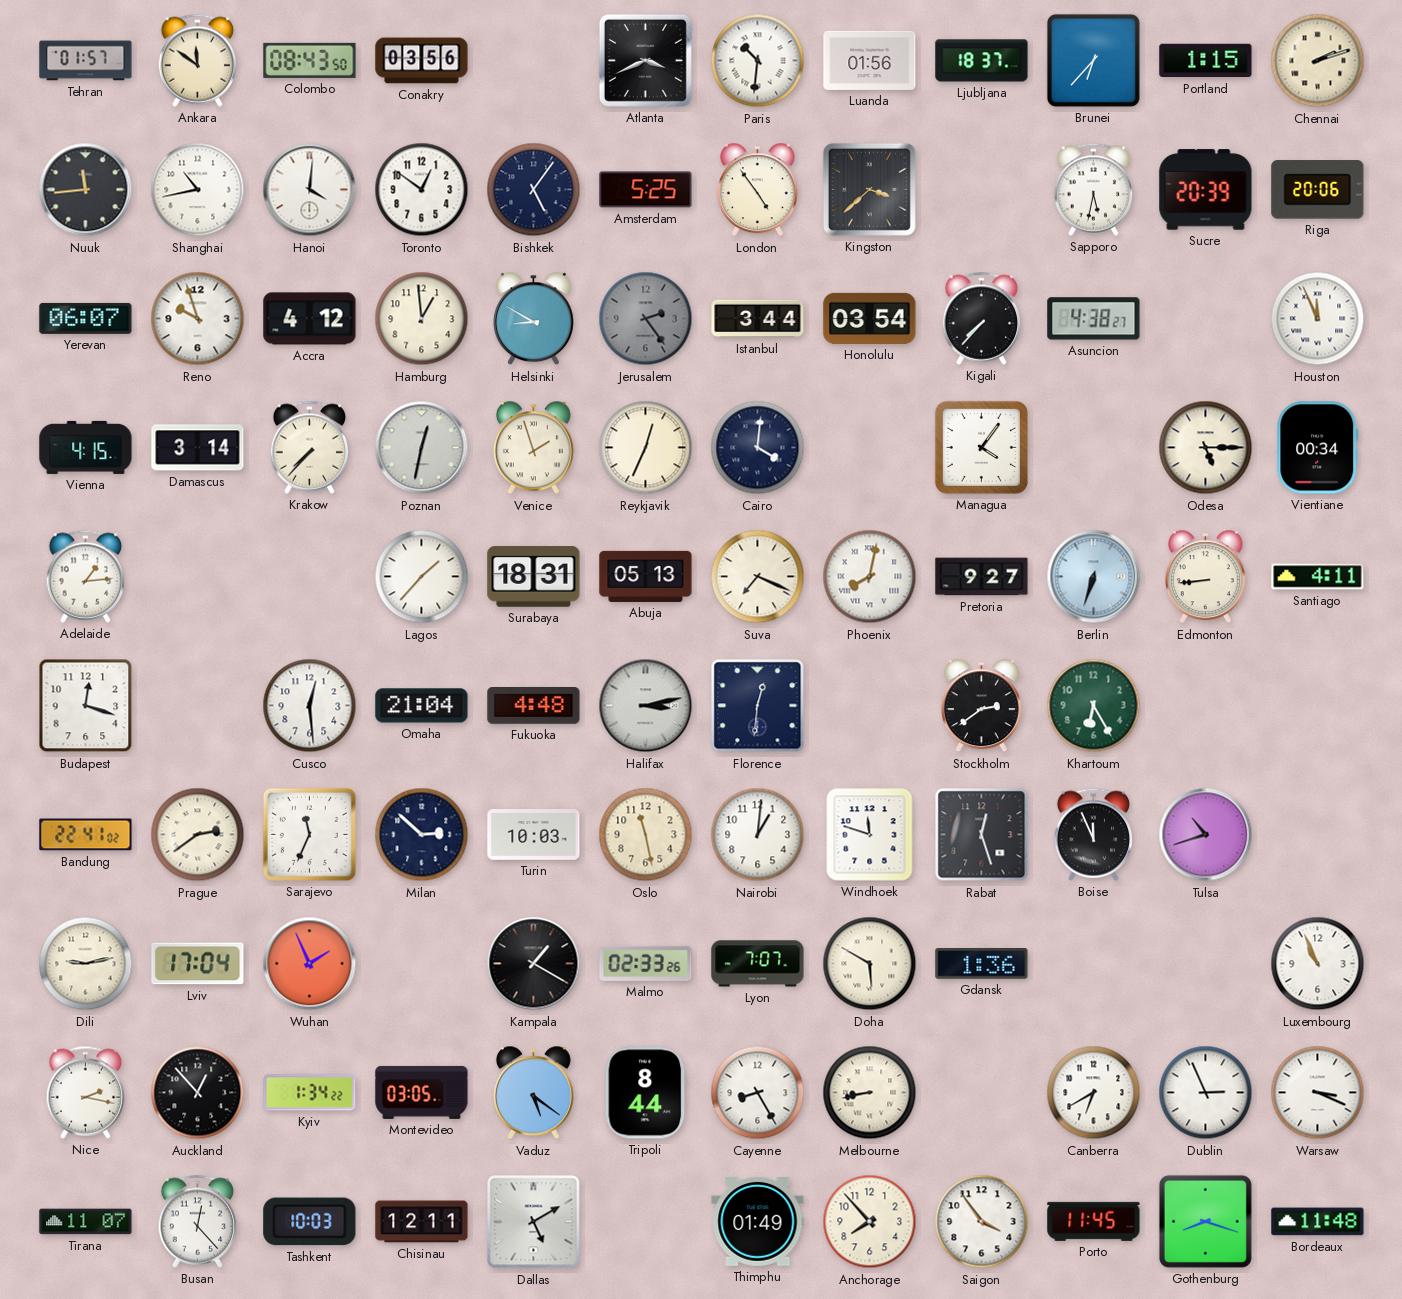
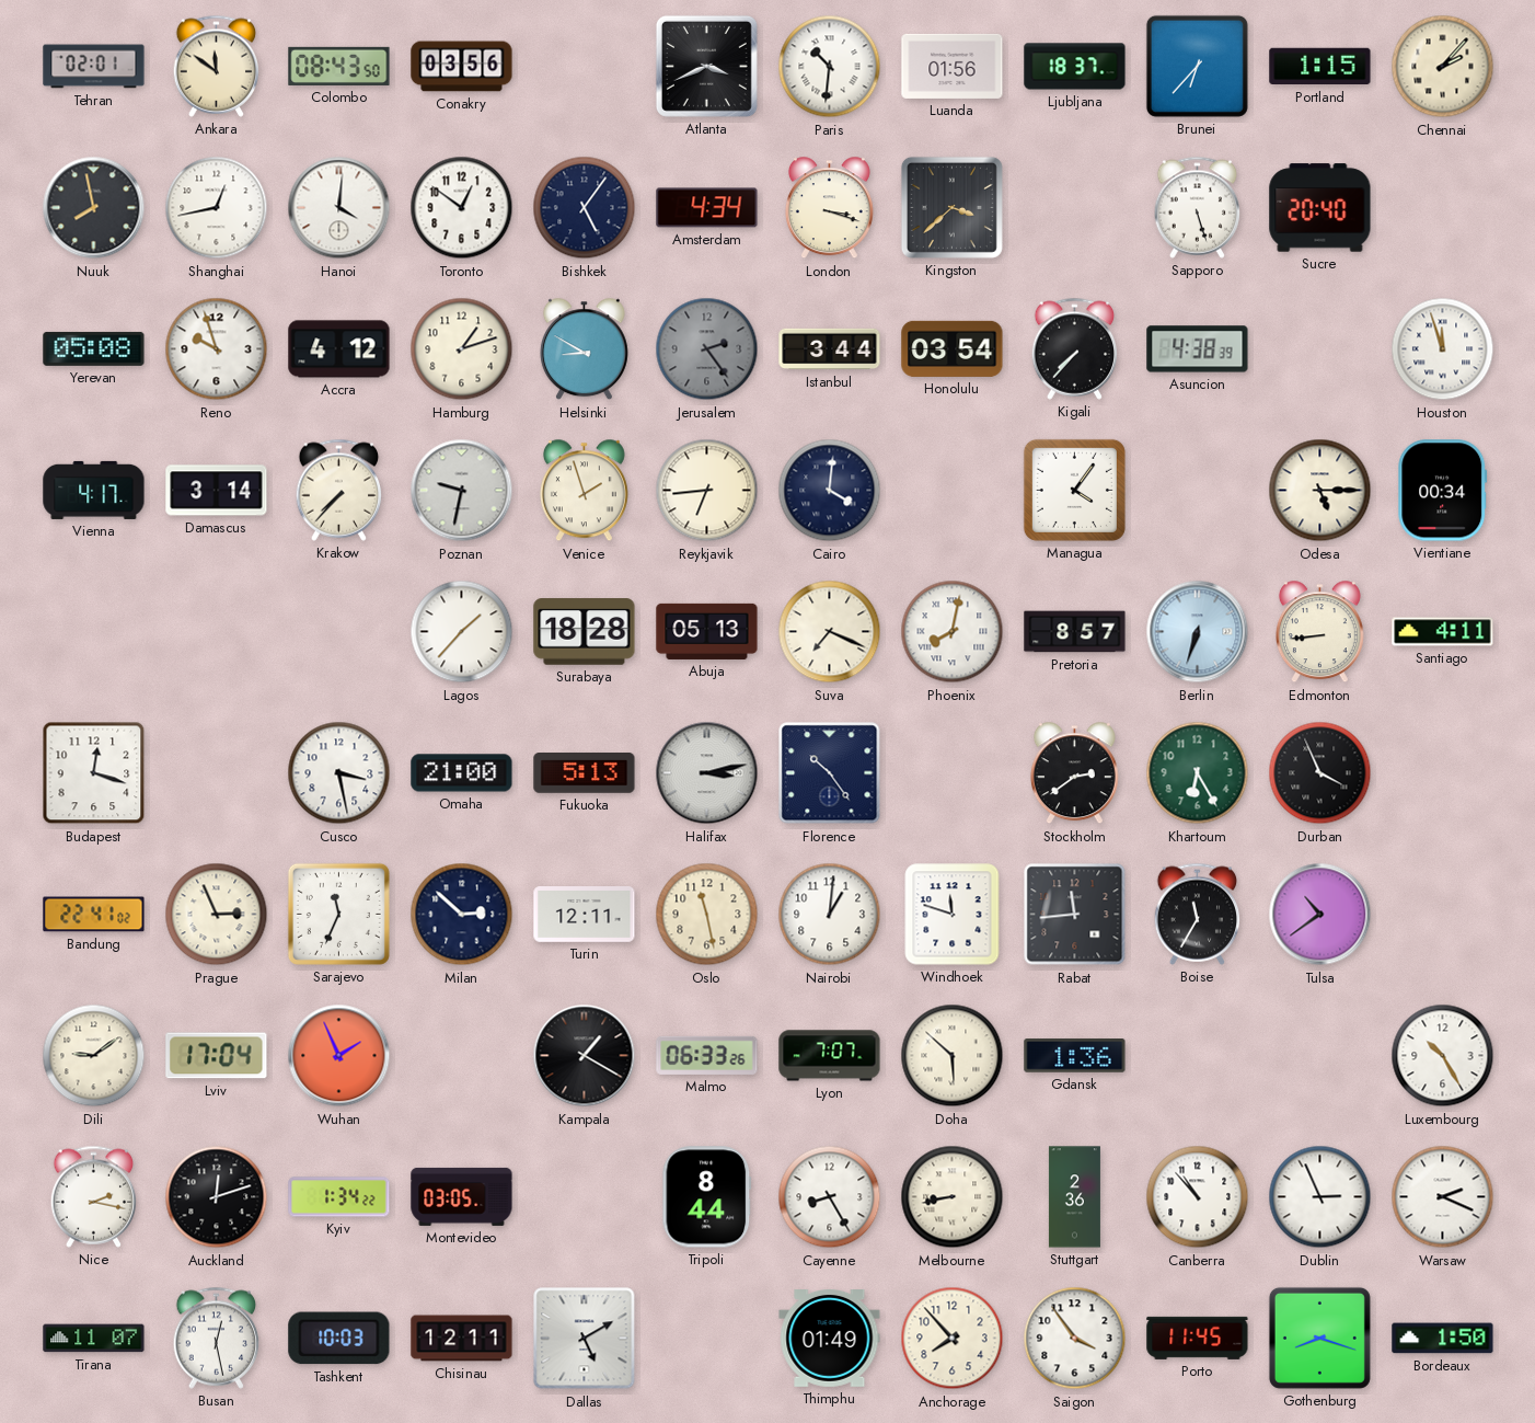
Tehran: 01:57 -> 02:01
Chennai: 2:12 -> 2:07
Nuuk: 11:44 -> 7:58
Shanghai: 10:43 -> 12:43
Amsterdam: 5:25 -> 4:34
London: 4:54 -> 3:18
Sapporo: 5:32 -> 5:27
Sucre: 20:39 -> 20:40
Riga: 20:06 -> none
Yerevan: 06:07 -> 05:08
Hamburg: 12:59 -> 1:12
Asuncion: 4:38:27 -> 4:38:39
Houston: 11:56 -> 11:57
Vienna: 4:15 -> 4:17
Poznan: 12:32 -> 9:32
Reykjavik: 12:34 -> 6:44
Adelaide: 1:14 -> none
Surabaya: 18:31 -> 18:28
Pretoria: 9:27 -> 8:57
Cusco: 12:29 -> 3:28
Omaha: 21:04 -> 21:00
Fukuoka: 4:48 -> 5:13
Florence: 12:31 -> 10:24
Durban: none -> 3:56
Prague: 2:39 -> 2:56
Turin: 10:03 -> 12:11
Rabat: 12:27 -> 11:44
Boise: 11:56 -> 11:35
Tulsa: 10:42 -> 10:39
Dili: 9:13 -> 9:09
Malmo: 02:33 -> 06:33
Doha: 5:50 -> 5:52
Luxembourg: 10:56 -> 10:25
Auckland: 12:53 -> 12:12
Vaduz: 5:21 -> none
Stuttgart: none -> 2:36
Canberra: 6:40 -> 10:53
Warsaw: 3:19 -> 2:19
Busan: 12:23 -> 12:28
Bordeaux: 11:48 -> 1:50
